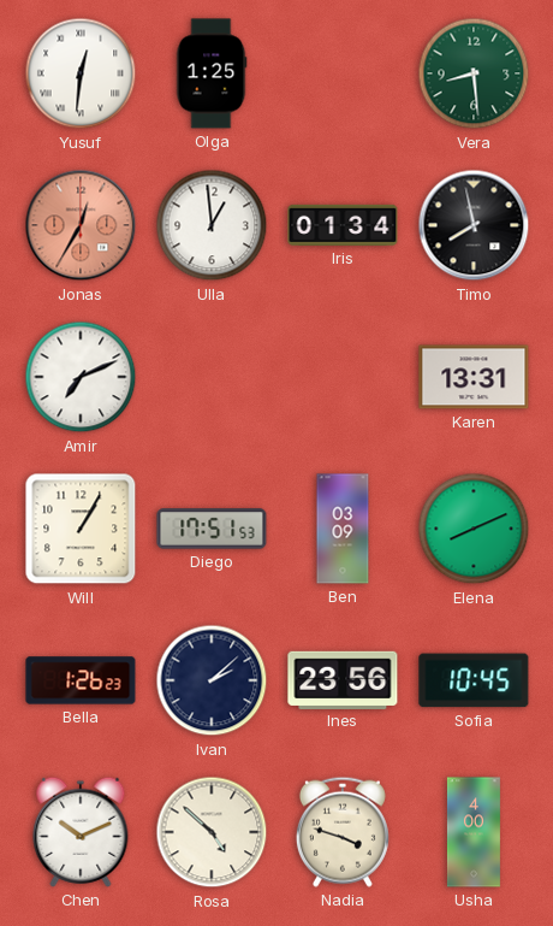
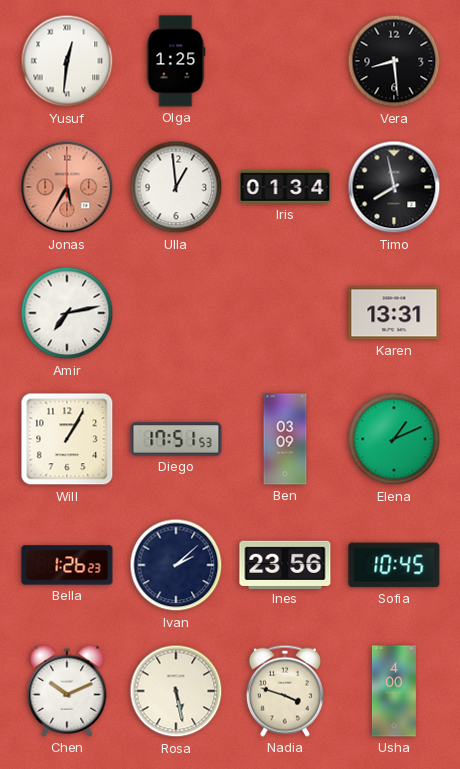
Vera dial: green -> black
Jonas: 12:35 -> 5:35
Amir: 7:11 -> 7:13
Elena: 8:11 -> 1:11
Rosa: 4:52 -> 5:28
